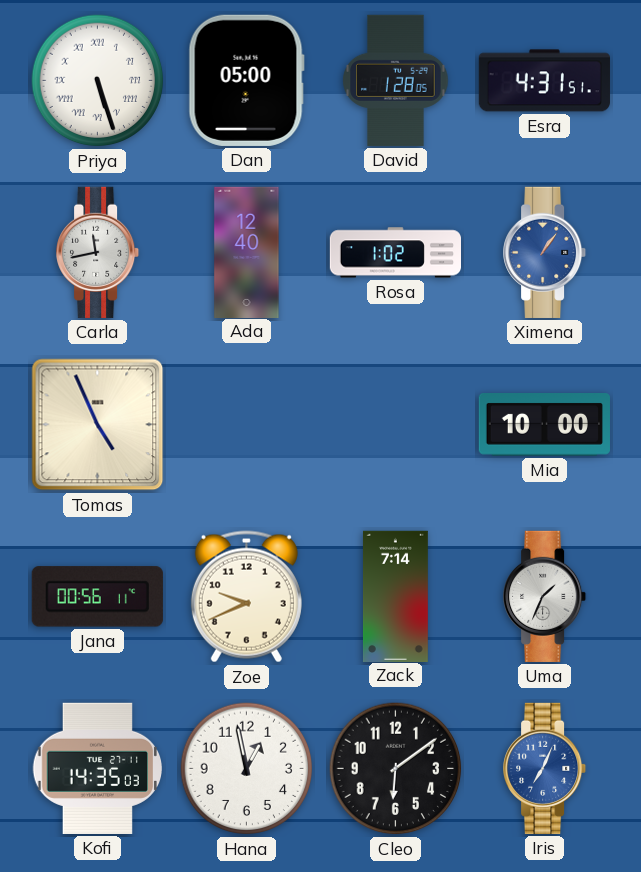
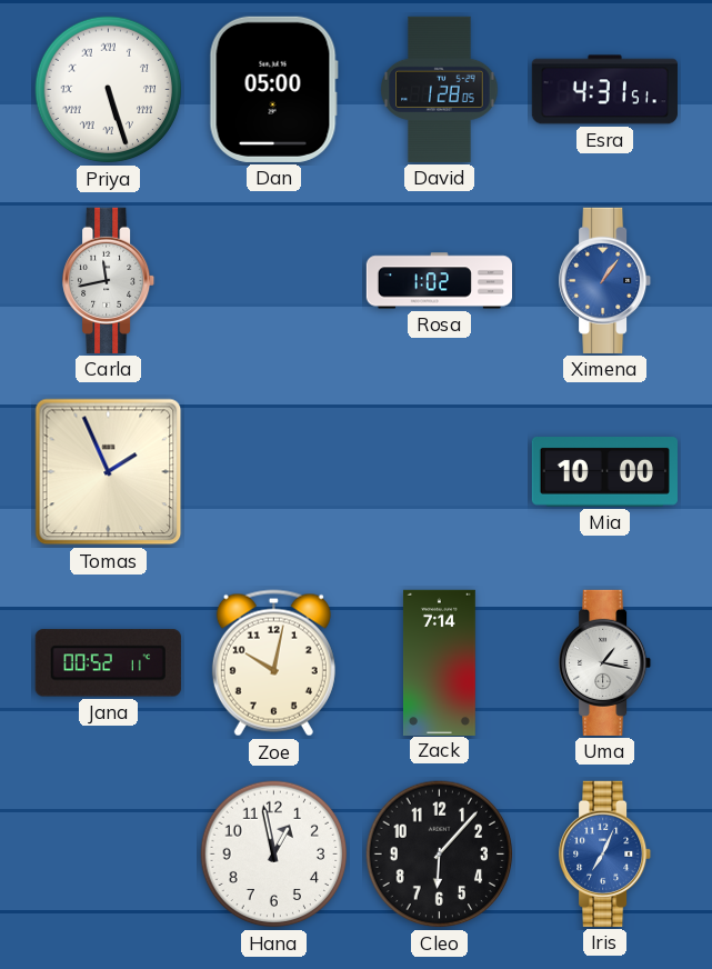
Ada: 12:40 -> none
Tomas: 4:56 -> 1:56
Jana: 00:56 -> 00:52
Zoe: 9:41 -> 10:02
Uma: 1:34 -> 1:17
Kofi: 14:35 -> none
Cleo: 6:09 -> 6:07
